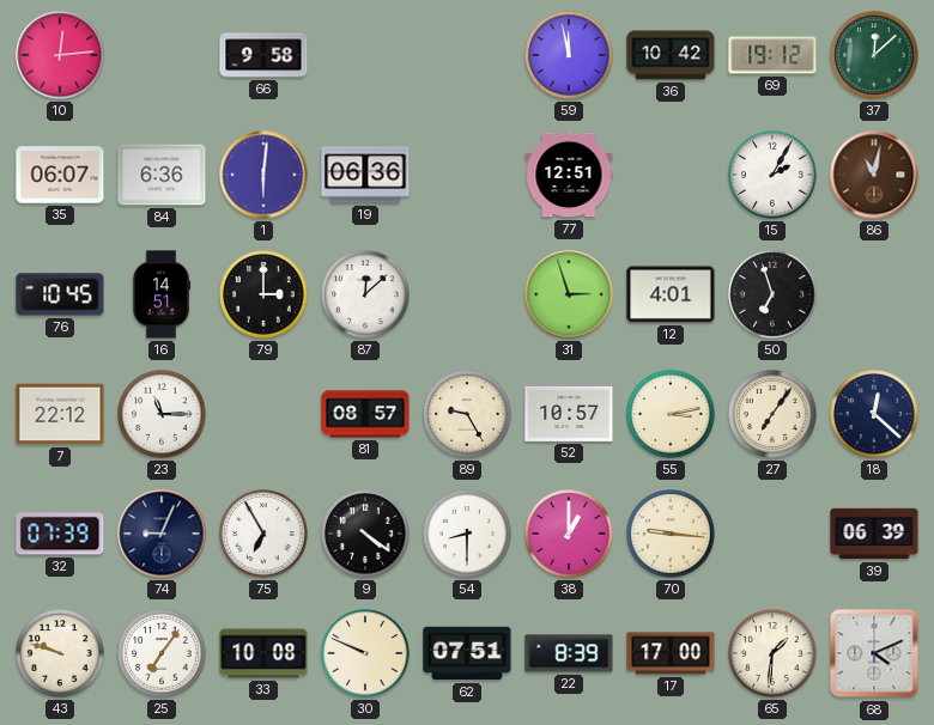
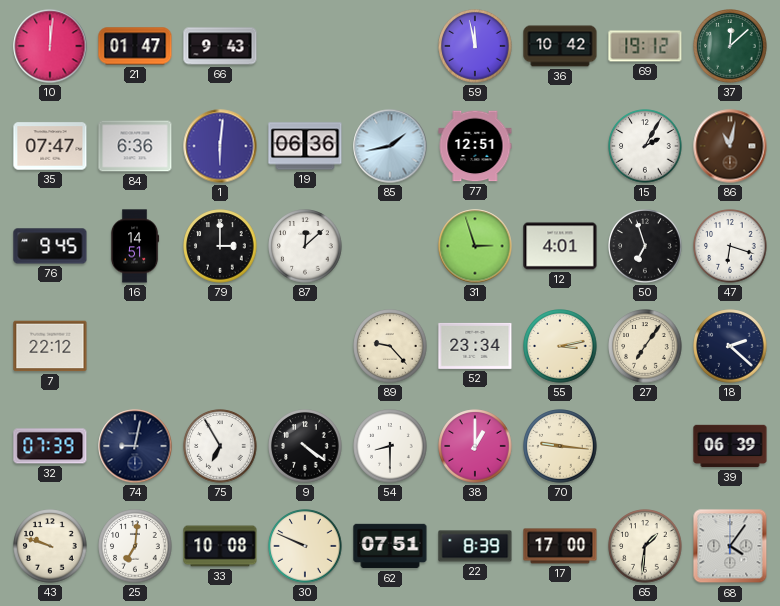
10: 12:14 -> 12:01
21: none -> 01:47
66: 9:58 -> 9:43
35: 06:07 -> 07:47
85: none -> 1:43
76: 10:45 -> 9:45
47: none -> 6:18
23: 11:15 -> none
81: 08:57 -> none
89: 9:25 -> 9:23
52: 10:57 -> 23:34
18: 12:22 -> 2:22
74: 9:04 -> 9:02
25: 7:06 -> 7:01
68: 4:11 -> 4:06
